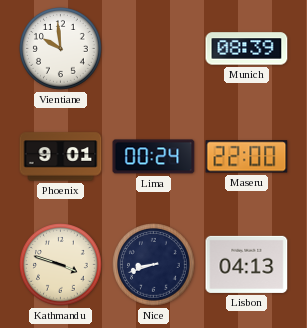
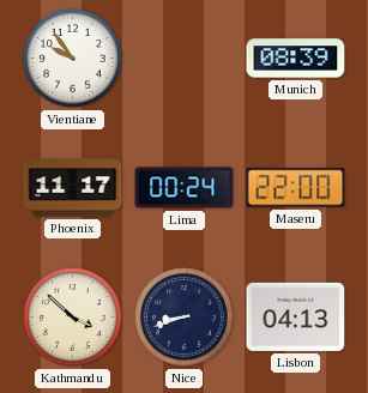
Vientiane: 9:59 -> 9:54
Phoenix: 9:01 -> 11:17
Kathmandu: 3:48 -> 3:52
